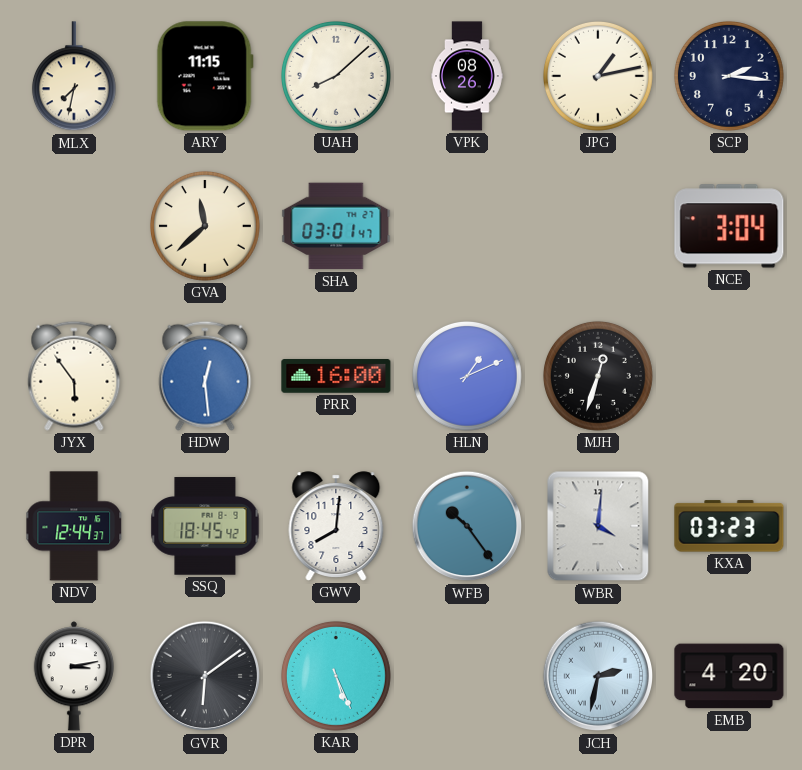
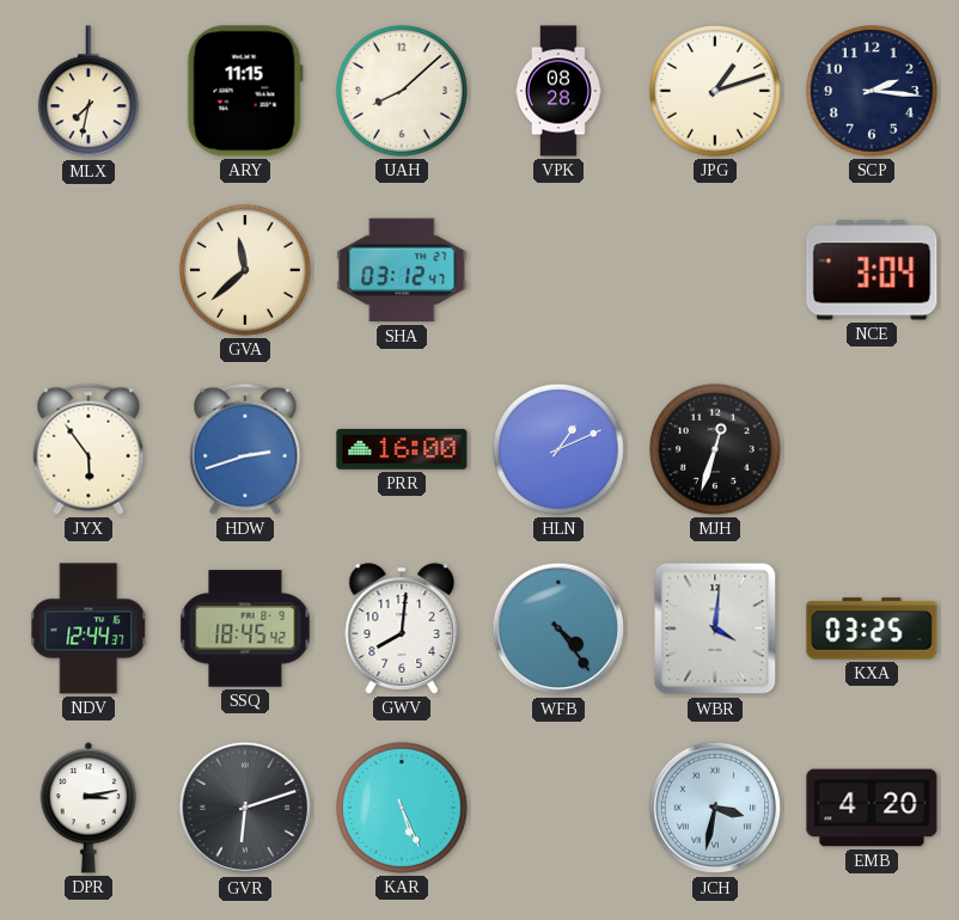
VPK: 08:26 -> 08:28
JPG: 1:13 -> 1:12
SHA: 03:01 -> 03:12
HDW: 12:29 -> 2:42
WFB: 10:24 -> 4:24
KXA: 03:23 -> 03:25
GVR: 6:09 -> 6:12
JCH: 2:32 -> 3:32
